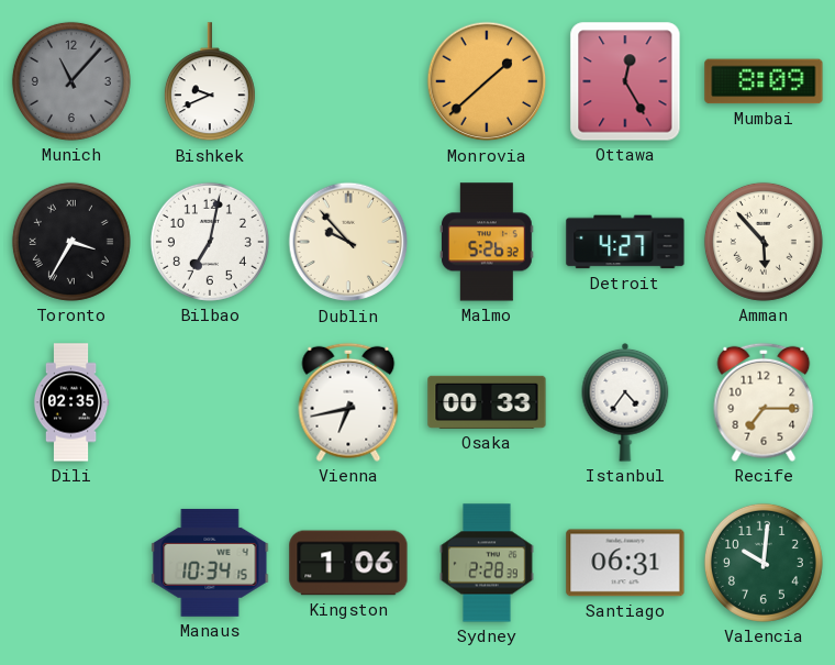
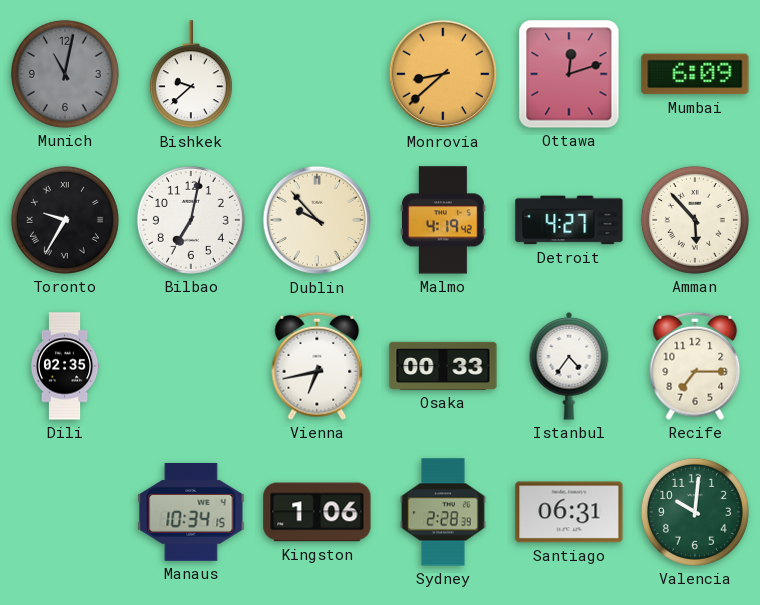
Munich: 11:07 -> 11:02
Bishkek: 9:41 -> 9:38
Monrovia: 1:38 -> 8:38
Ottawa: 12:25 -> 12:12
Mumbai: 8:09 -> 6:09
Toronto: 3:35 -> 9:35
Malmo: 5:26 -> 4:19
